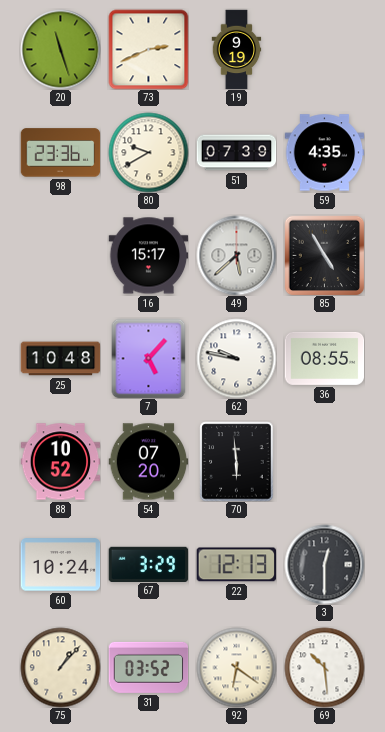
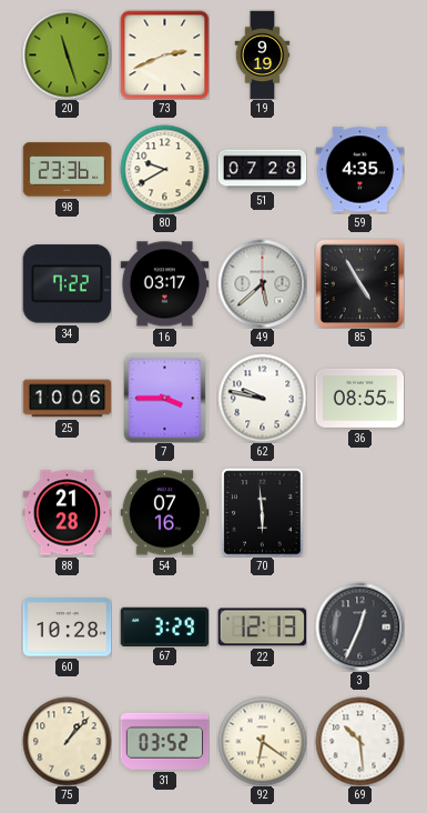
51: 07:39 -> 07:28
34: none -> 7:22
16: 15:17 -> 03:17
25: 10:48 -> 10:06
7: 5:07 -> 3:45
88: 10:52 -> 21:28
54: 07:20 -> 07:16
60: 10:24 -> 10:28
3: 12:30 -> 12:34
